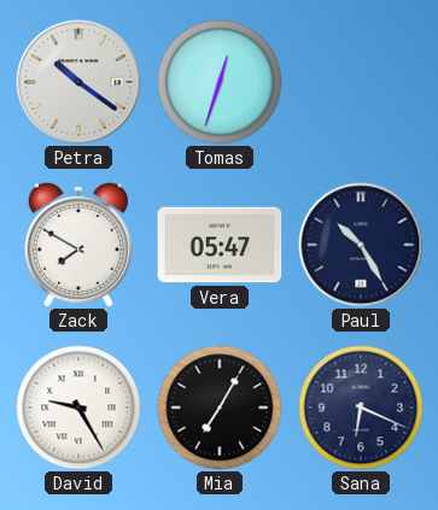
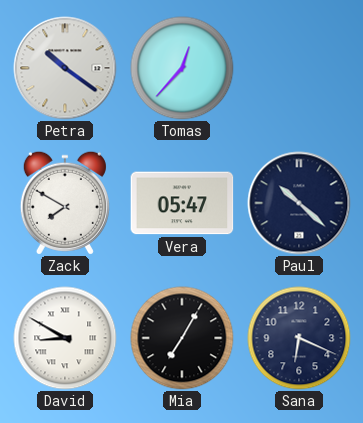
Tomas: 12:33 -> 12:37
Paul: 10:25 -> 10:22
David: 9:25 -> 8:50
